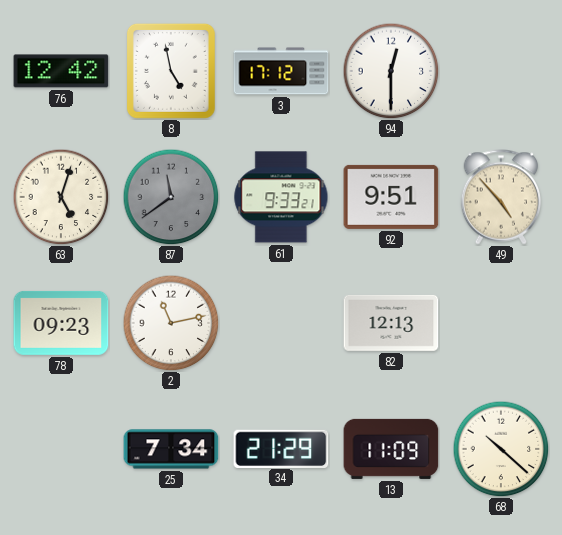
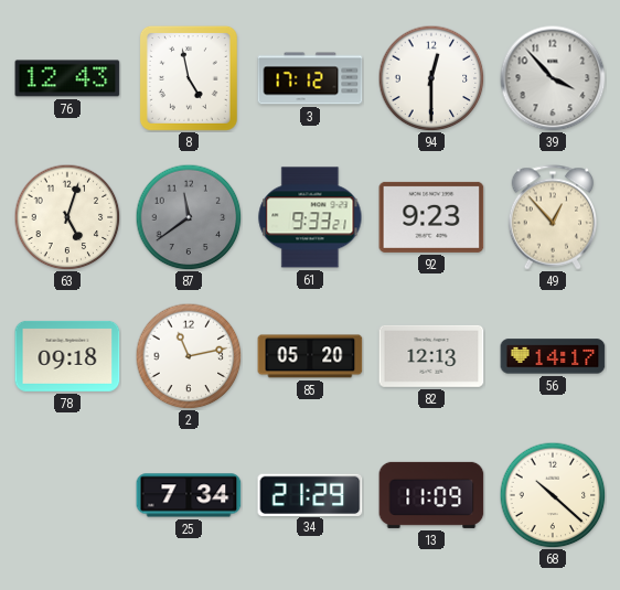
76: 12:42 -> 12:43
39: none -> 3:53
92: 9:51 -> 9:23
49: 4:53 -> 12:53
78: 09:23 -> 09:18
85: none -> 05:20
56: none -> 14:17
